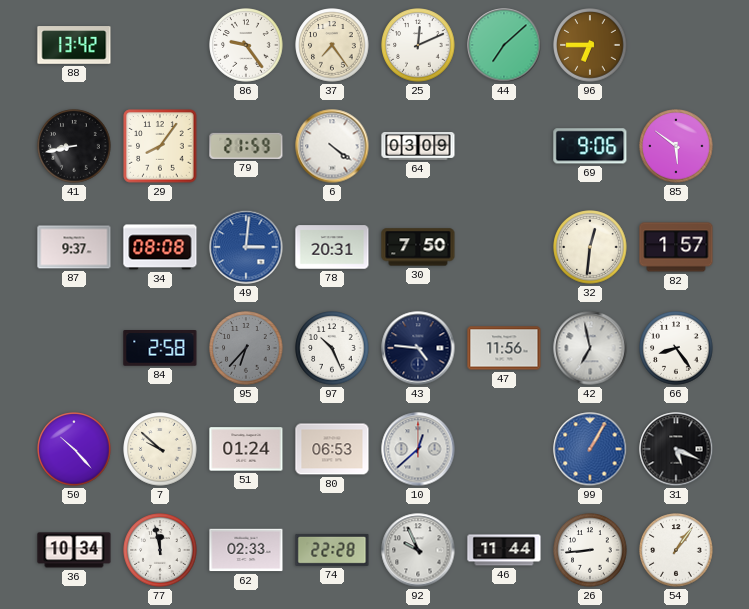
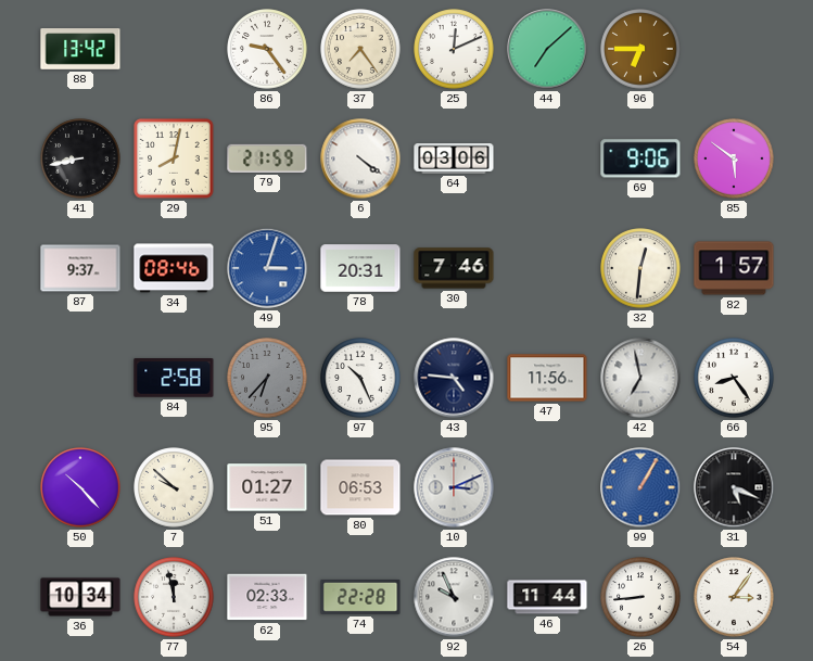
29: 8:06 -> 8:02
64: 03:09 -> 03:06
34: 08:08 -> 08:46
49: 3:01 -> 3:03
30: 7:50 -> 7:46
51: 01:24 -> 01:27
10: 12:38 -> 3:11
54: 1:06 -> 3:06
